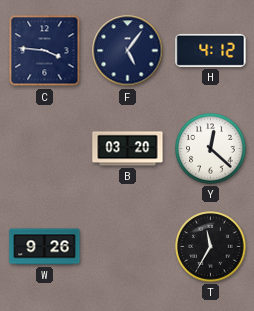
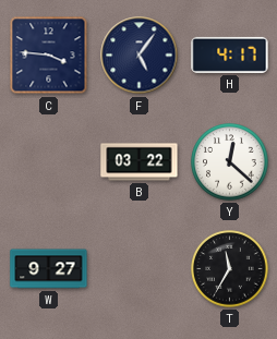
H: 4:12 -> 4:17
B: 03:20 -> 03:22
W: 9:26 -> 9:27
